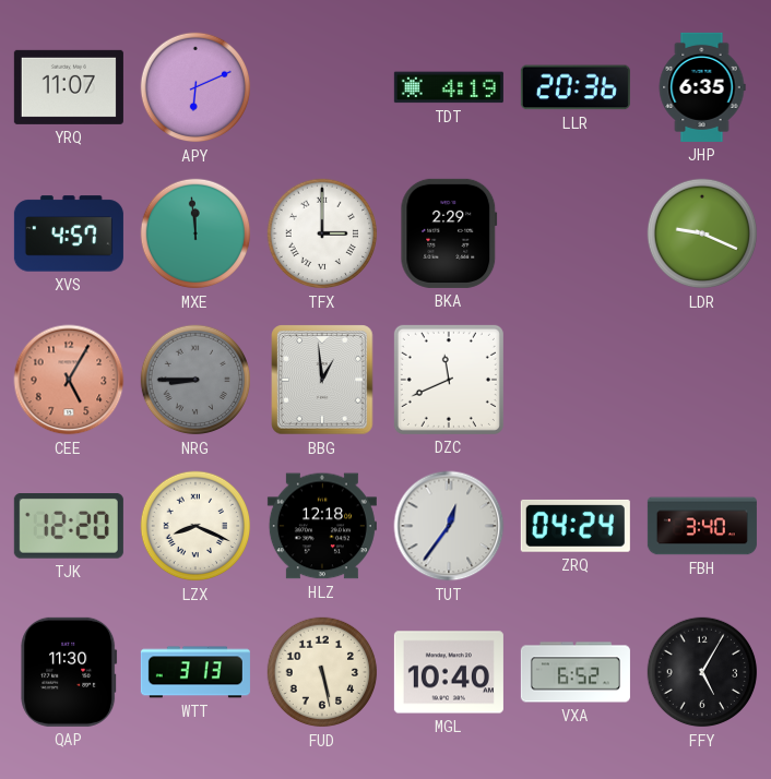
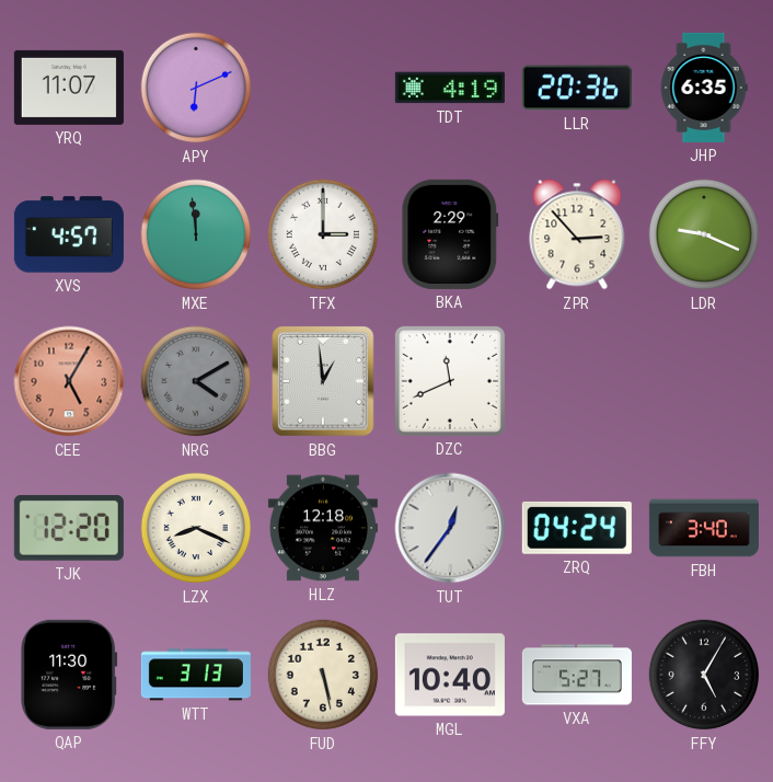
ZPR: none -> 2:53
NRG: 8:45 -> 4:10
VXA: 6:52 -> 5:27
